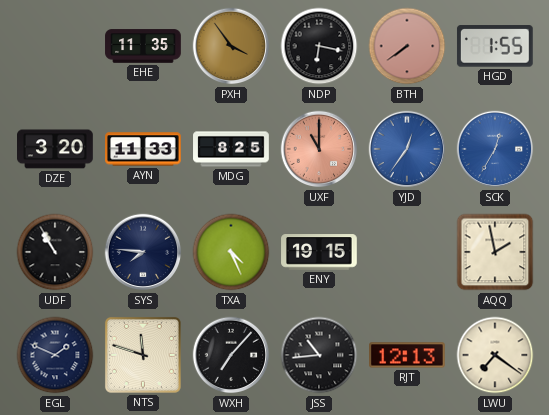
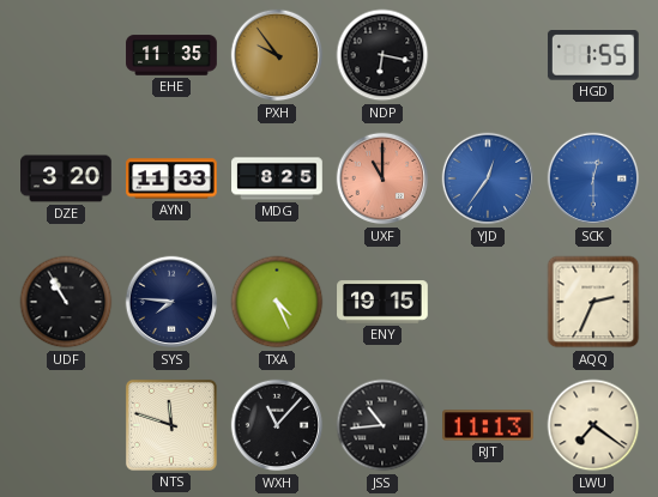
PXH: 3:54 -> 9:54
BTH: 7:39 -> none
SCK: 12:35 -> 12:30
AQQ: 1:58 -> 2:34
EGL: 1:49 -> none
WXH: 7:07 -> 11:07
RJT: 12:13 -> 11:13
